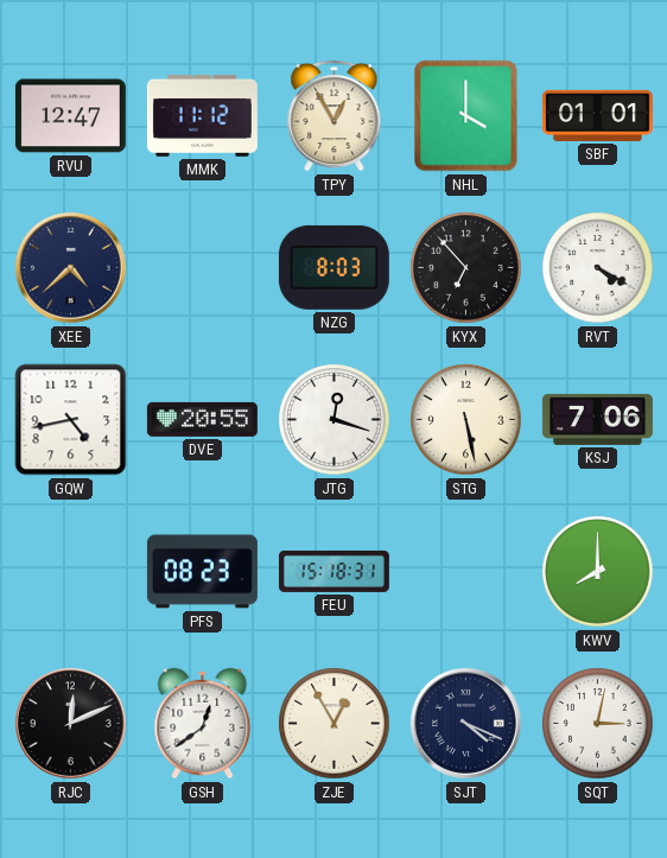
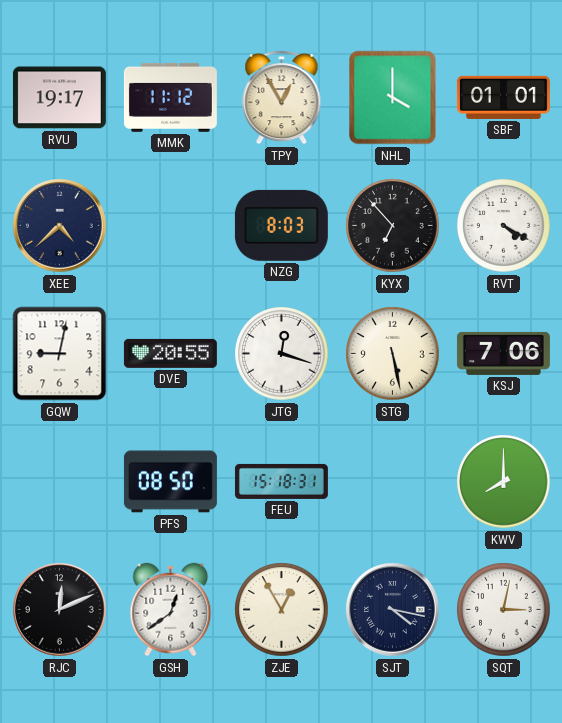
RVU: 12:47 -> 19:17
GQW: 4:43 -> 9:02
PFS: 08:23 -> 08:50
SJT: 4:19 -> 4:17
